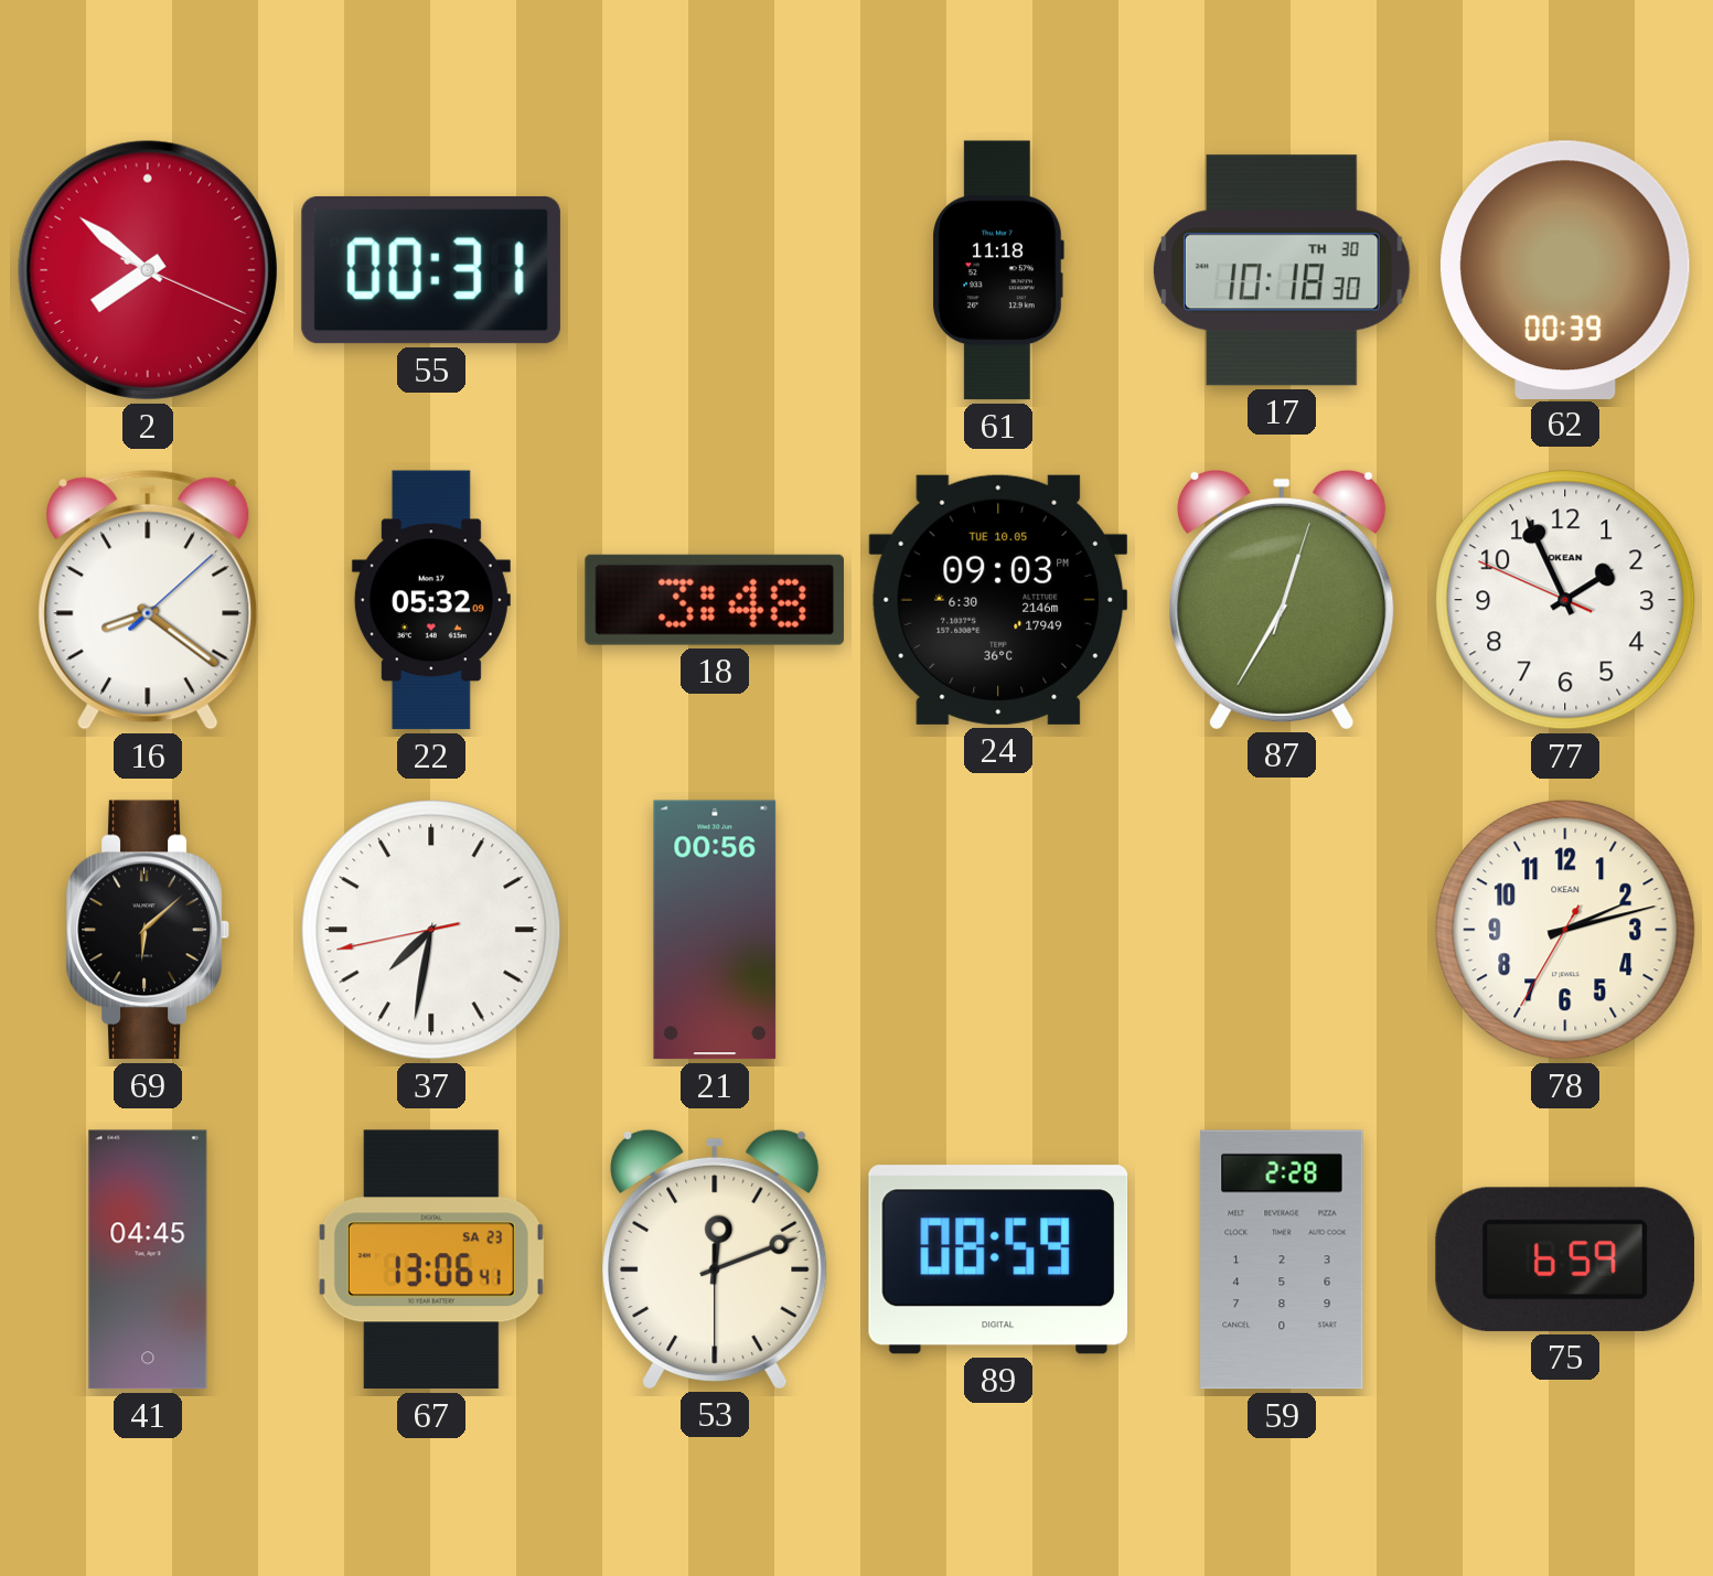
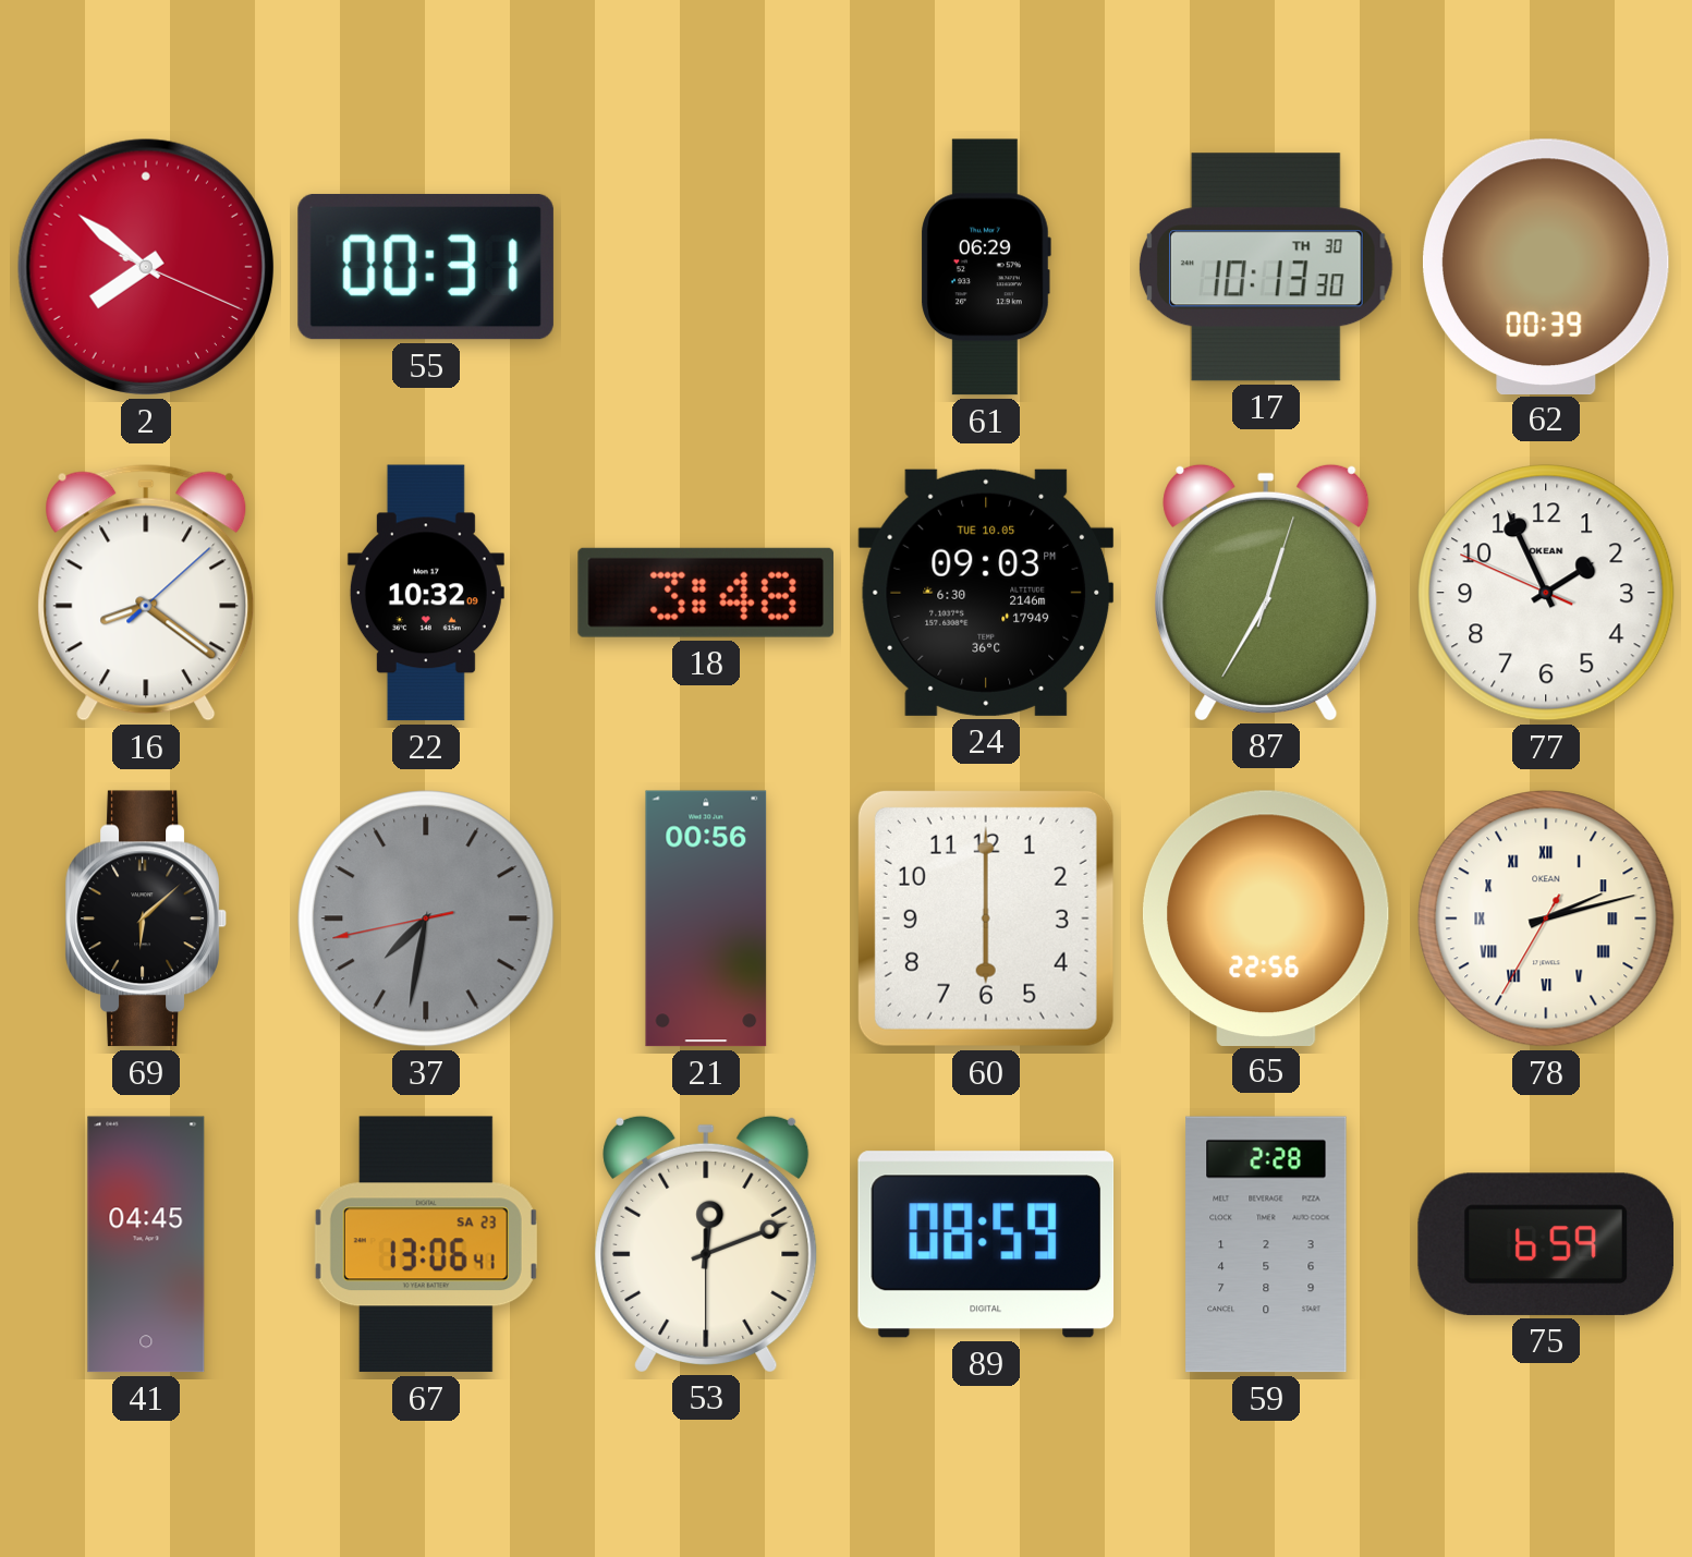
61: 11:18 -> 06:29
17: 10:18 -> 10:13
22: 05:32 -> 10:32
37 dial: white -> grey
60: none -> 6:00
65: none -> 22:56
78 numerals: Arabic -> Roman
